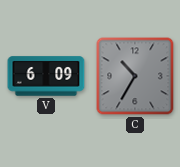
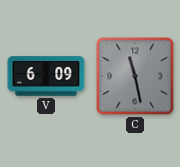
C: 10:35 -> 11:28
